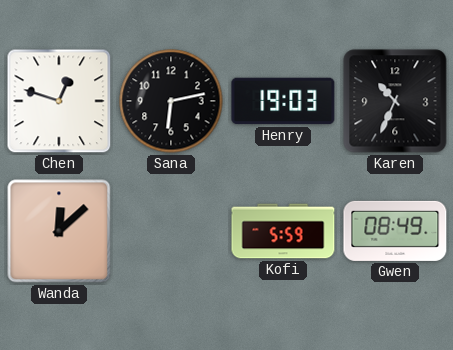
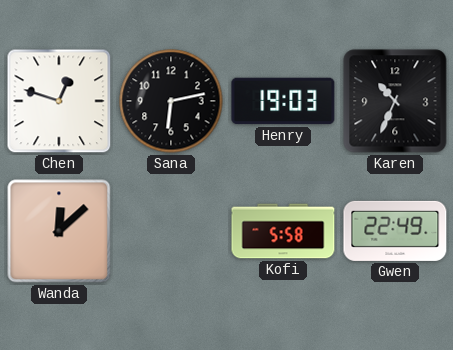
Kofi: 5:59 -> 5:58
Gwen: 08:49 -> 22:49
